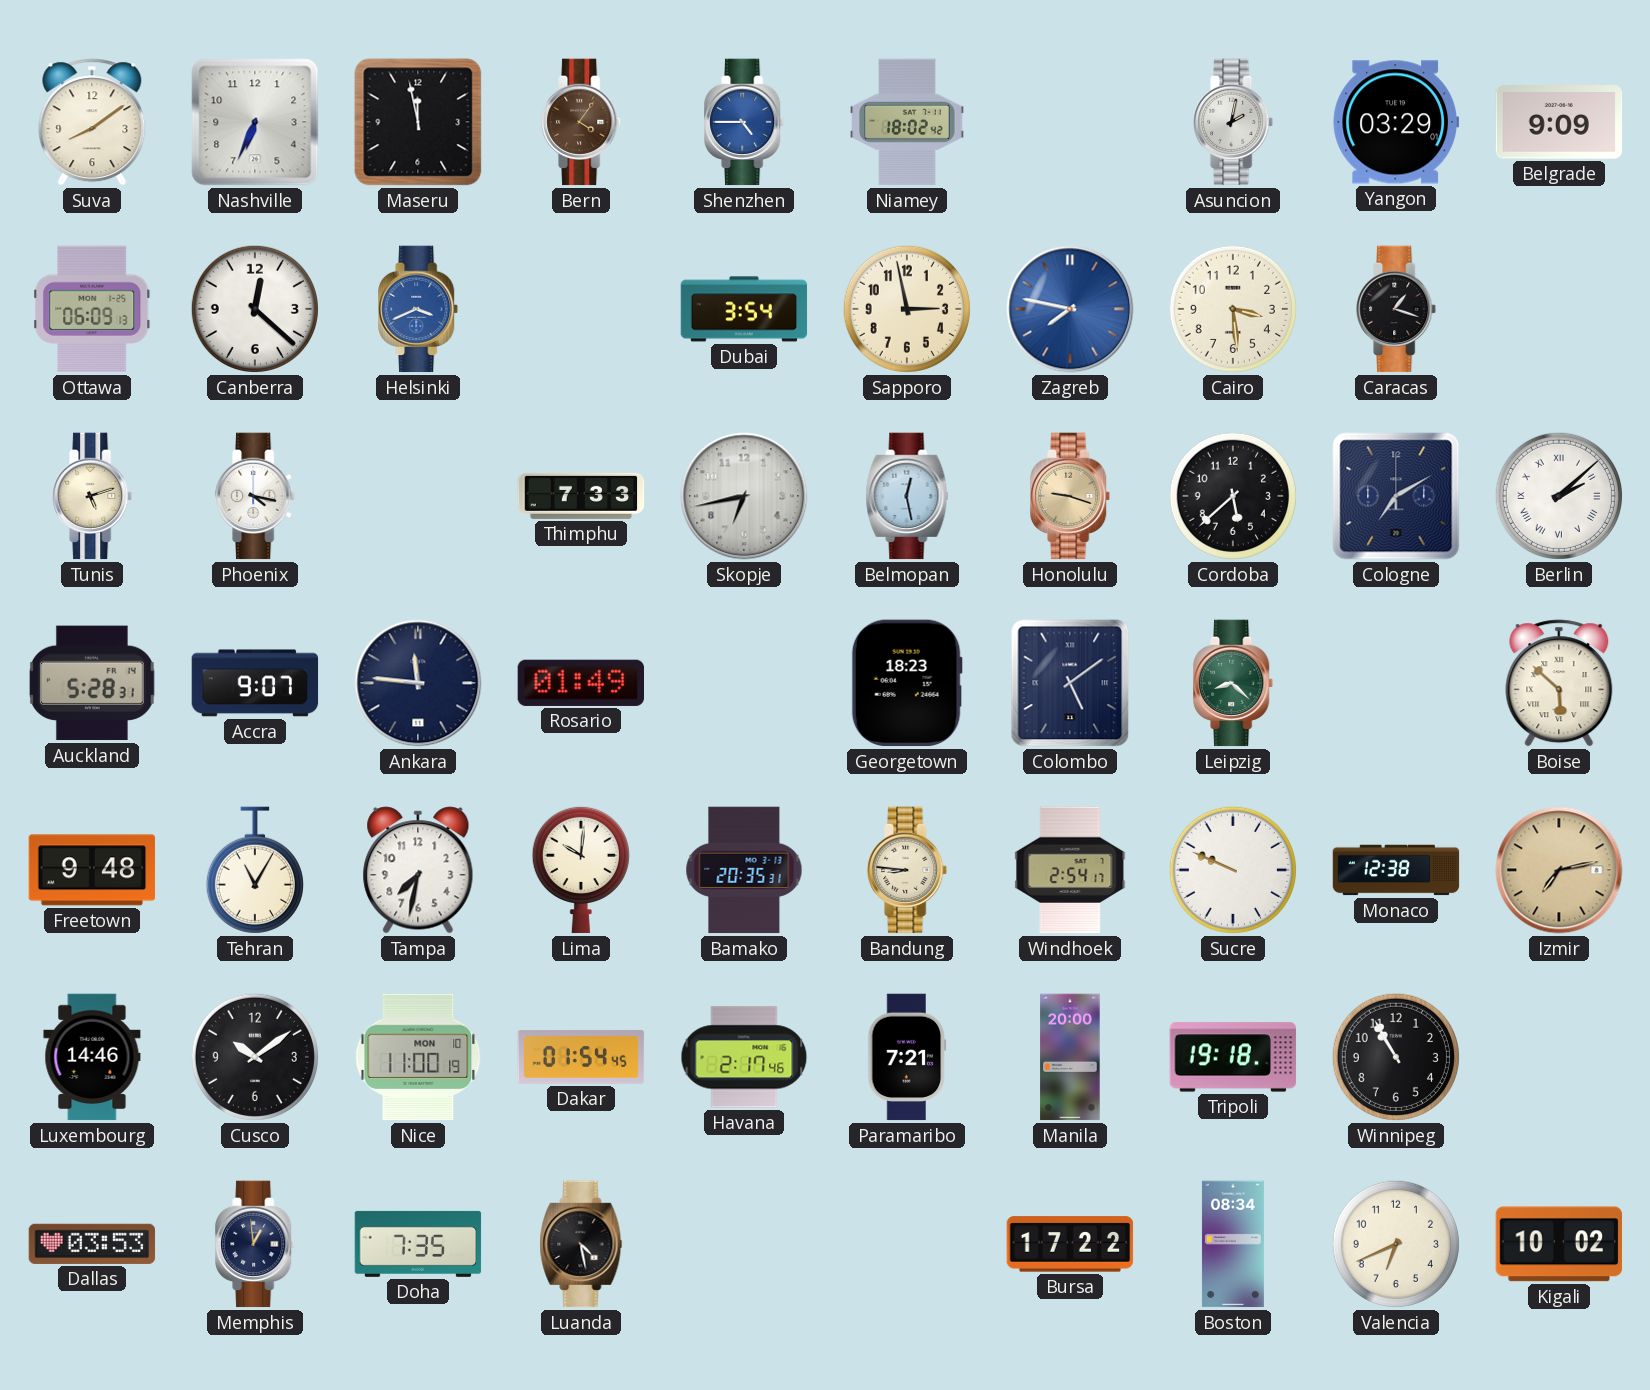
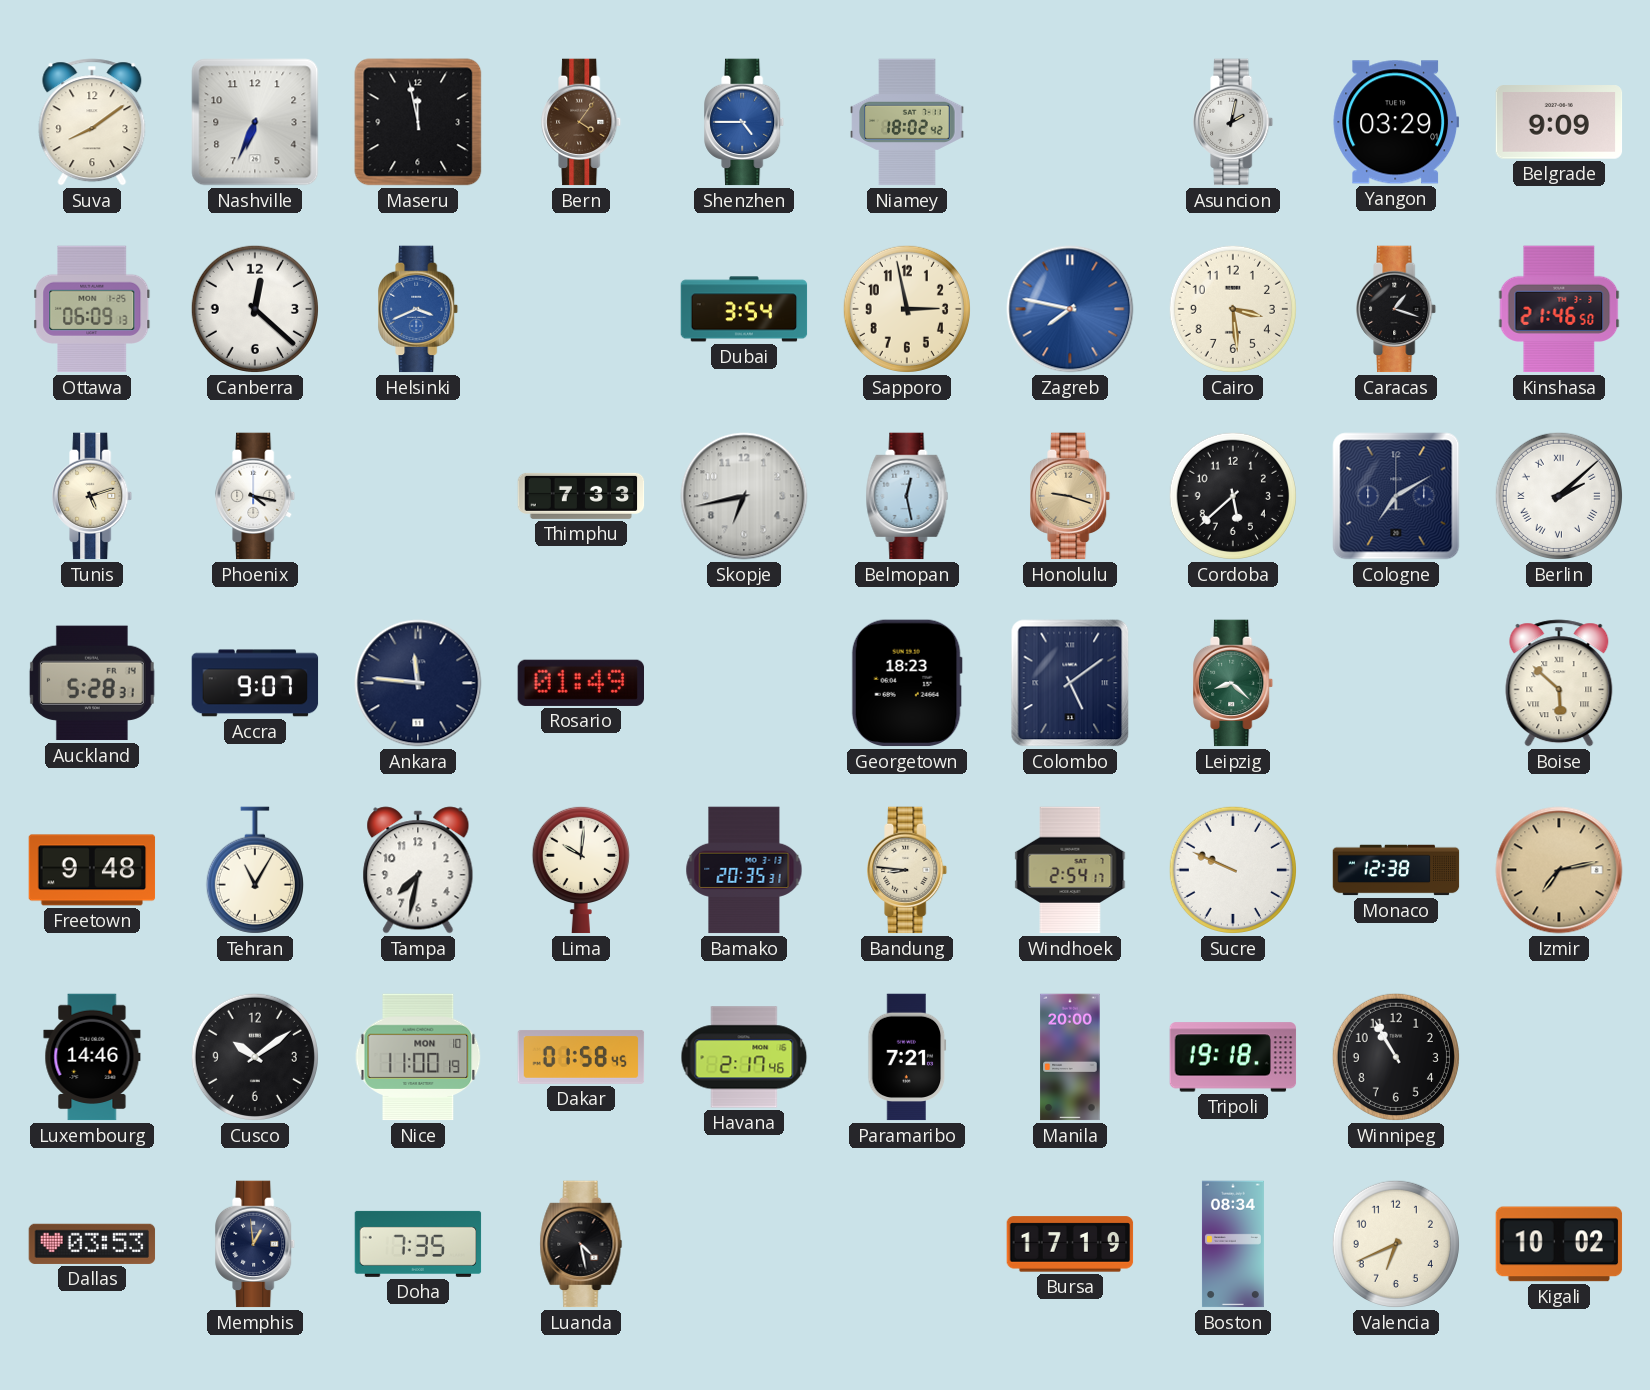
Kinshasa: none -> 21:46
Dakar: 01:54 -> 01:58
Bursa: 17:22 -> 17:19
